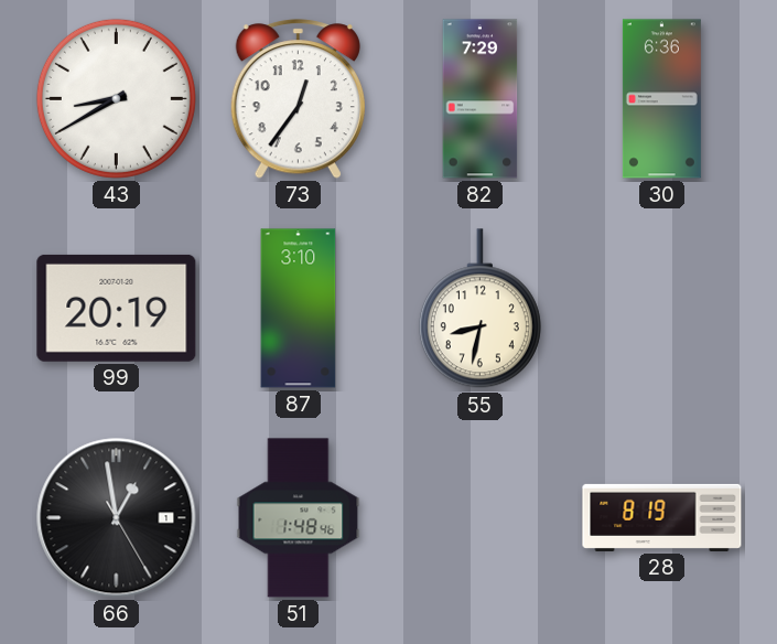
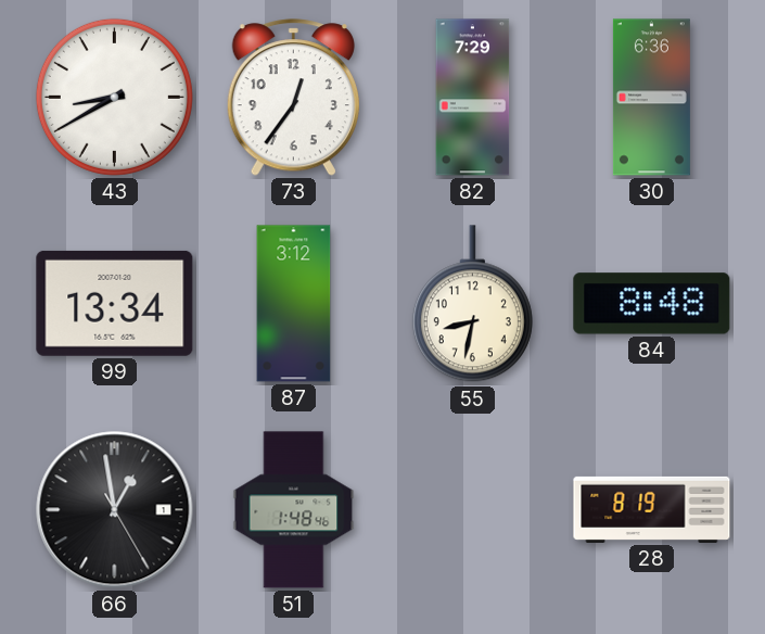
99: 20:19 -> 13:34
87: 3:10 -> 3:12
84: none -> 8:48
